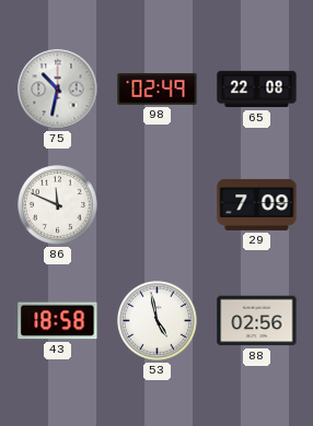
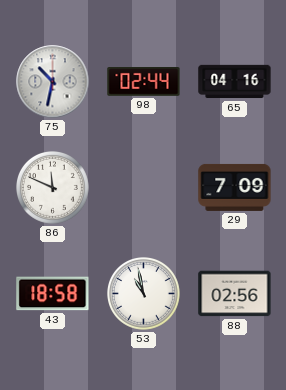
98: 02:49 -> 02:44
65: 22:08 -> 04:16
53: 4:58 -> 10:58
